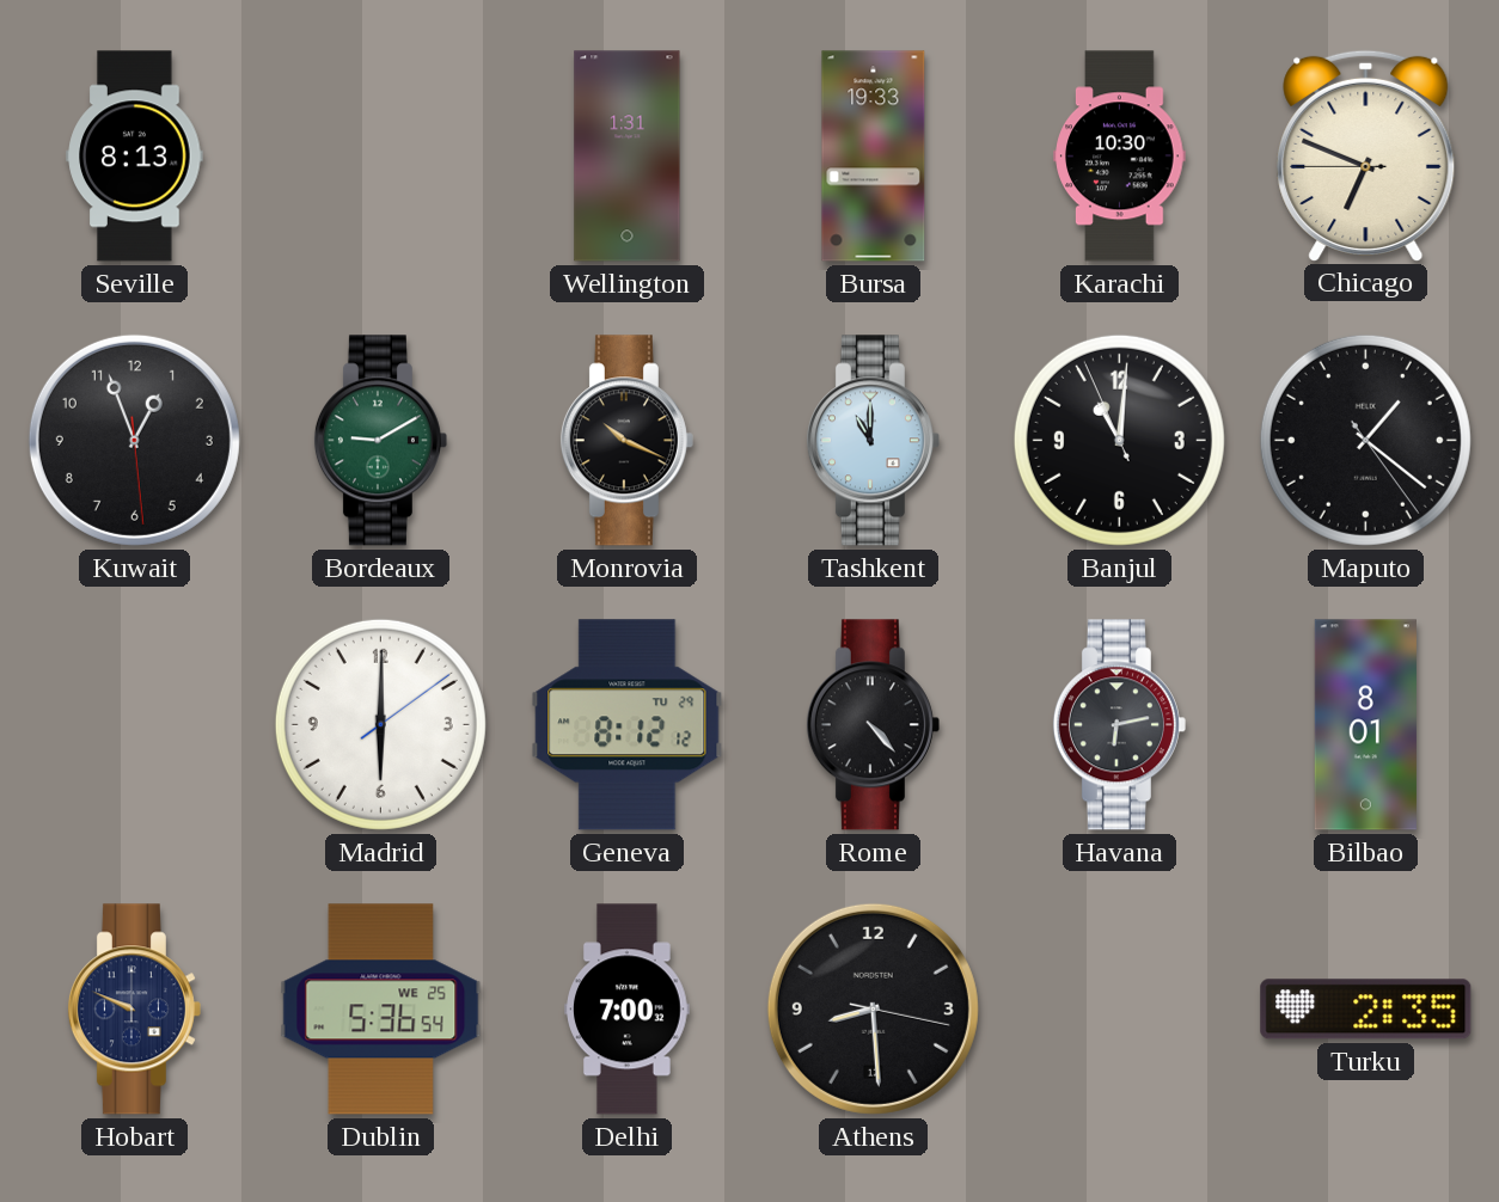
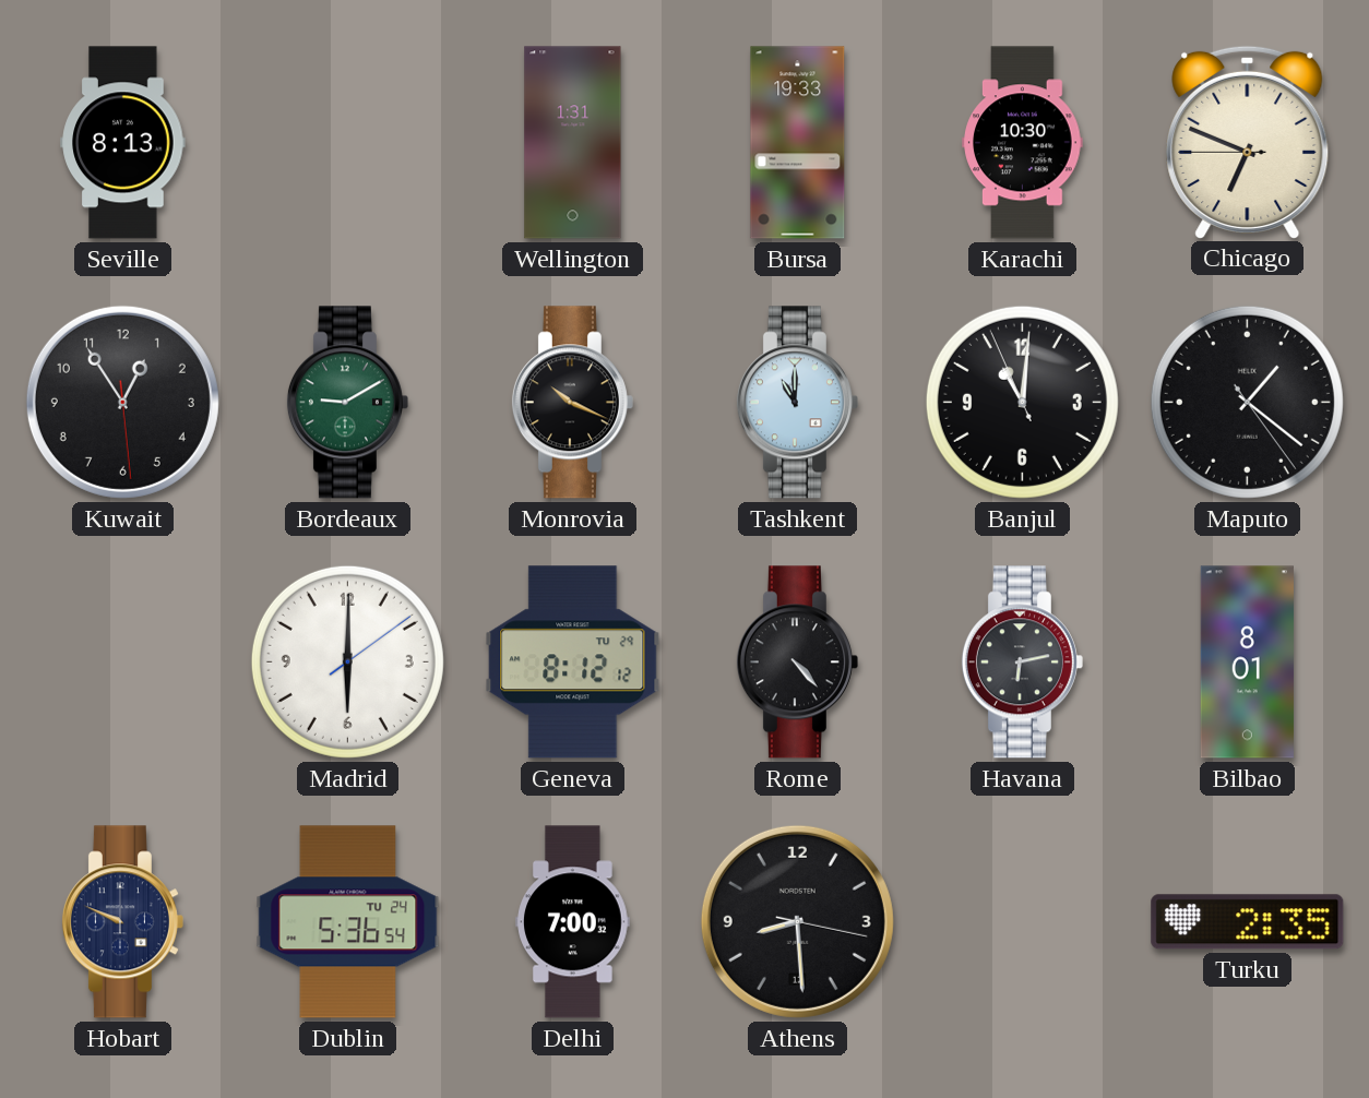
Kuwait: 12:56 -> 12:54
Dublin date: WE 25 -> TU 24
